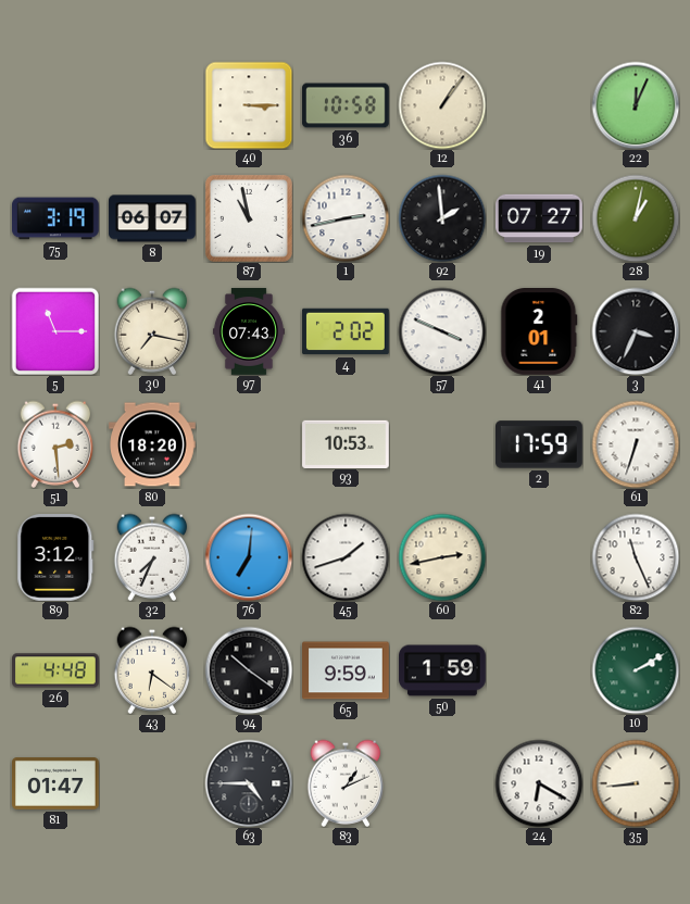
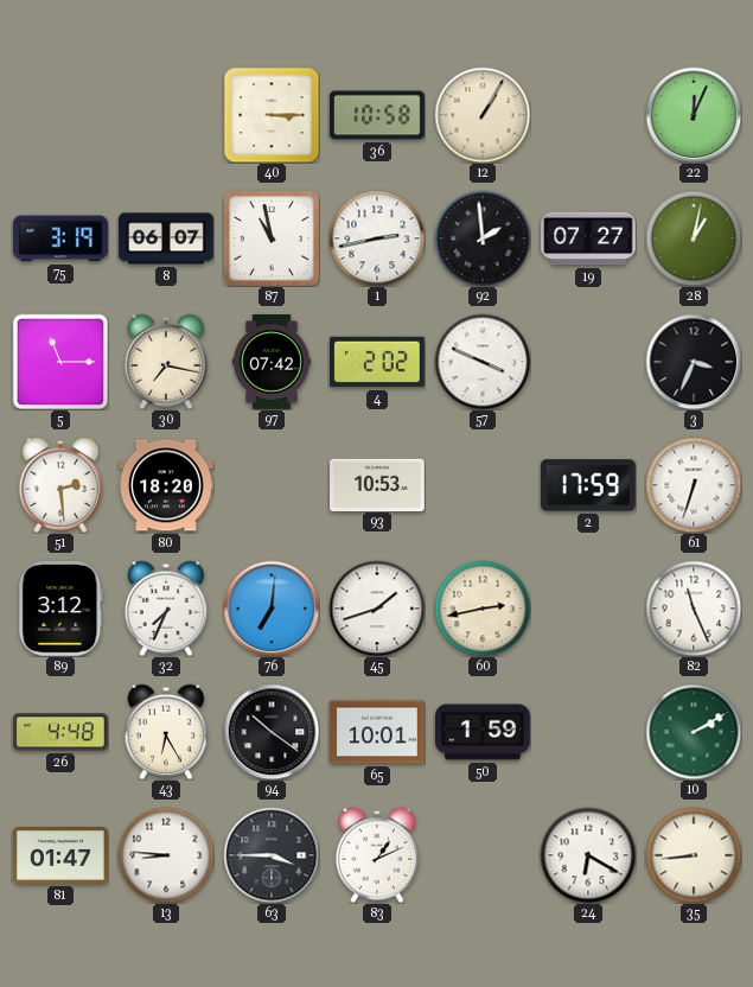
12: 1:06 -> 1:05
97: 07:43 -> 07:42
41: 2:01 -> none
43: 6:21 -> 6:25
65: 9:59 -> 10:01
13: none -> 8:46
63: 4:45 -> 3:45
